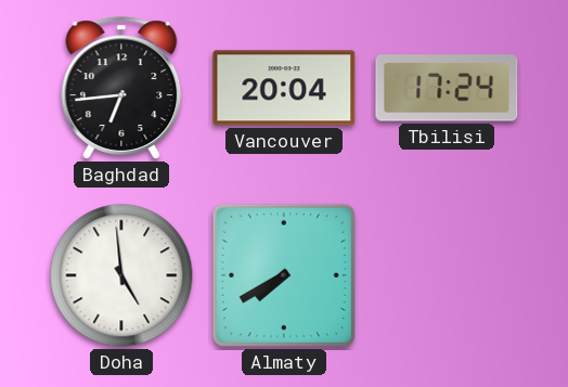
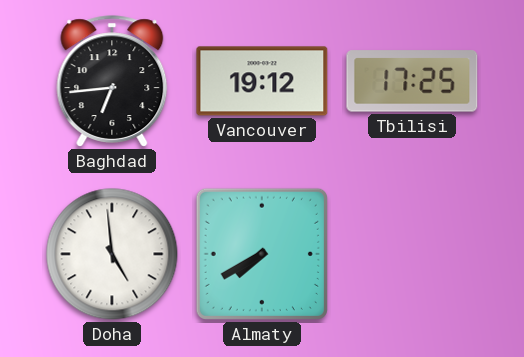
Vancouver: 20:04 -> 19:12
Tbilisi: 17:24 -> 17:25
